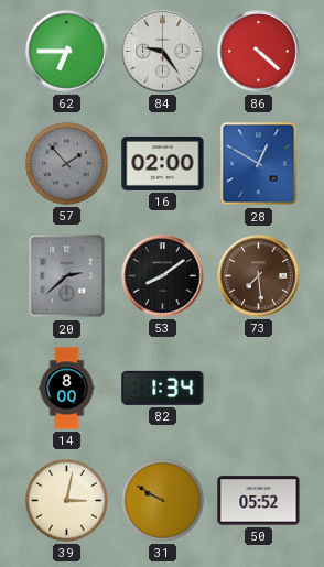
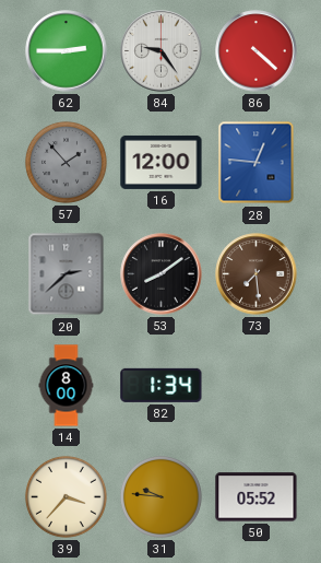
62: 6:45 -> 2:45
16: 02:00 -> 12:00
28: 12:50 -> 12:46
39: 3:02 -> 3:37
31: 9:50 -> 9:46
